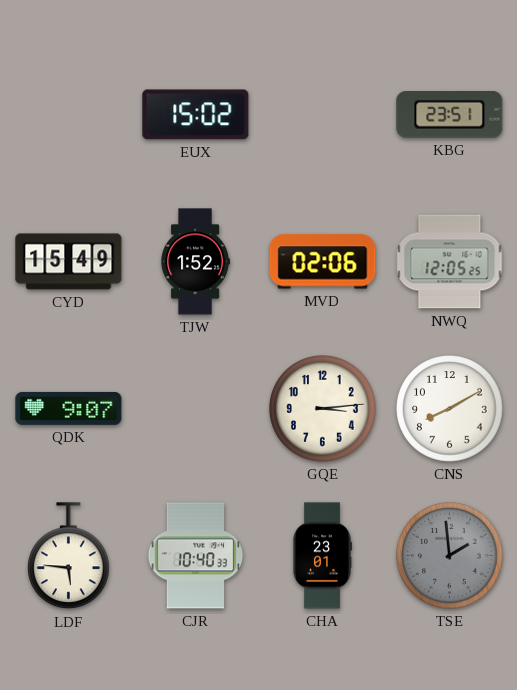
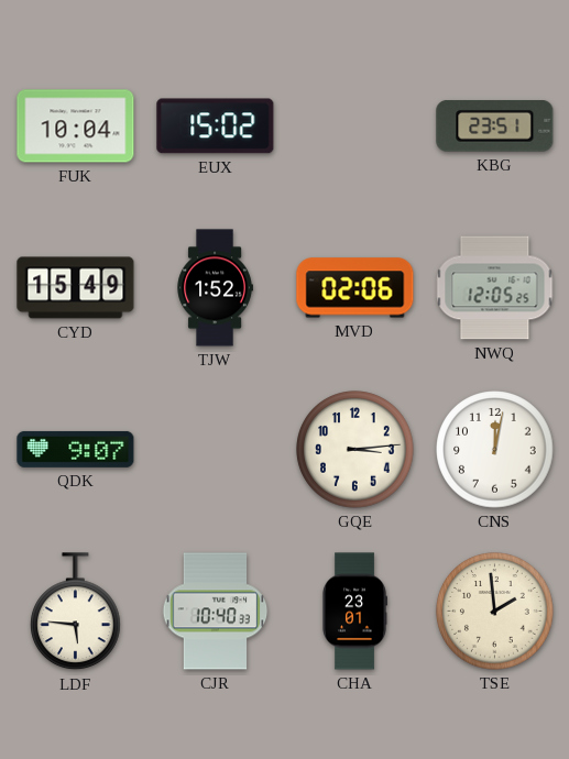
FUK: none -> 10:04
CNS: 8:10 -> 12:02
TSE dial: grey -> cream
